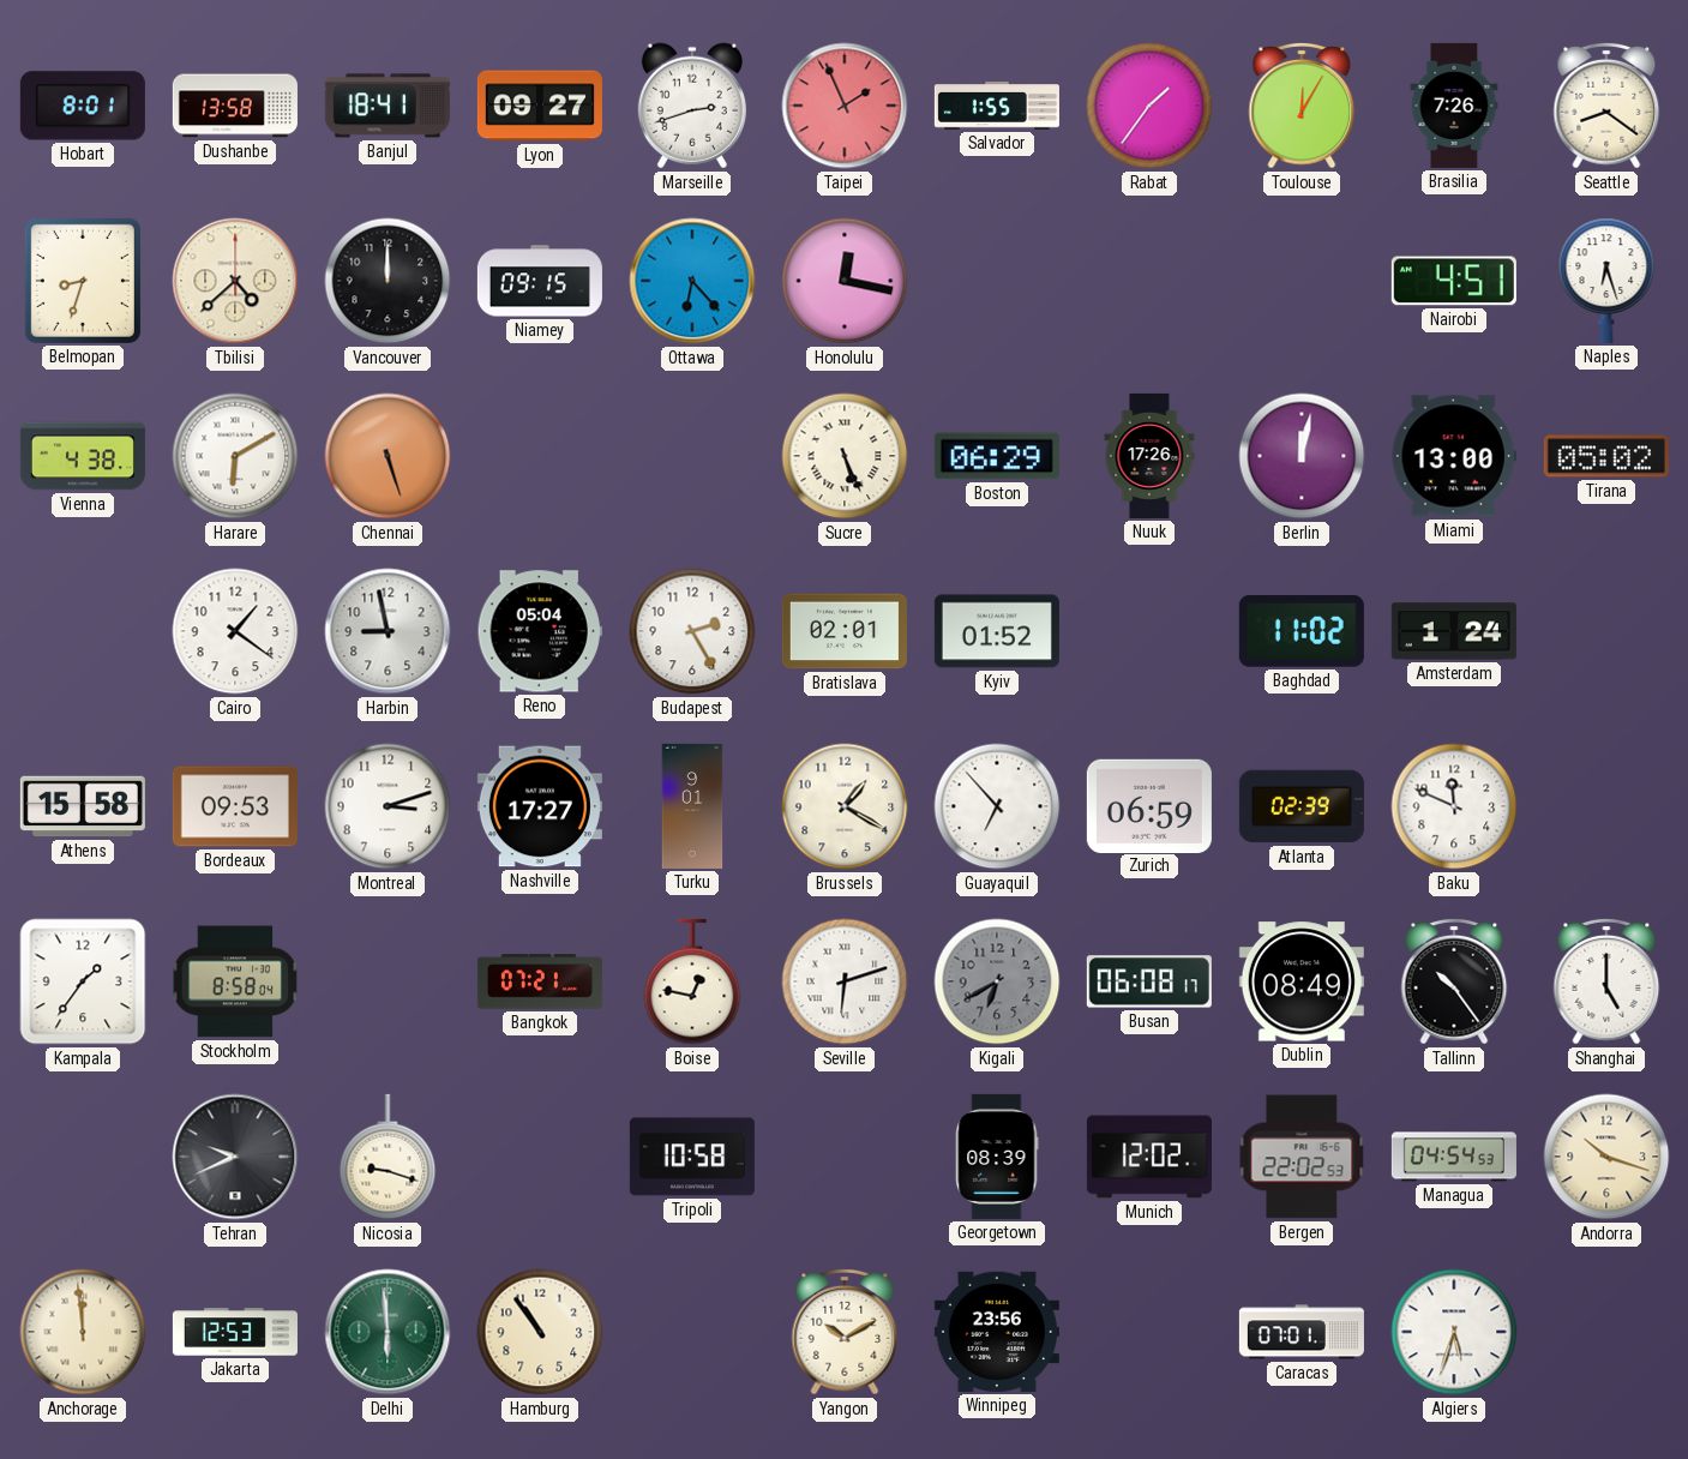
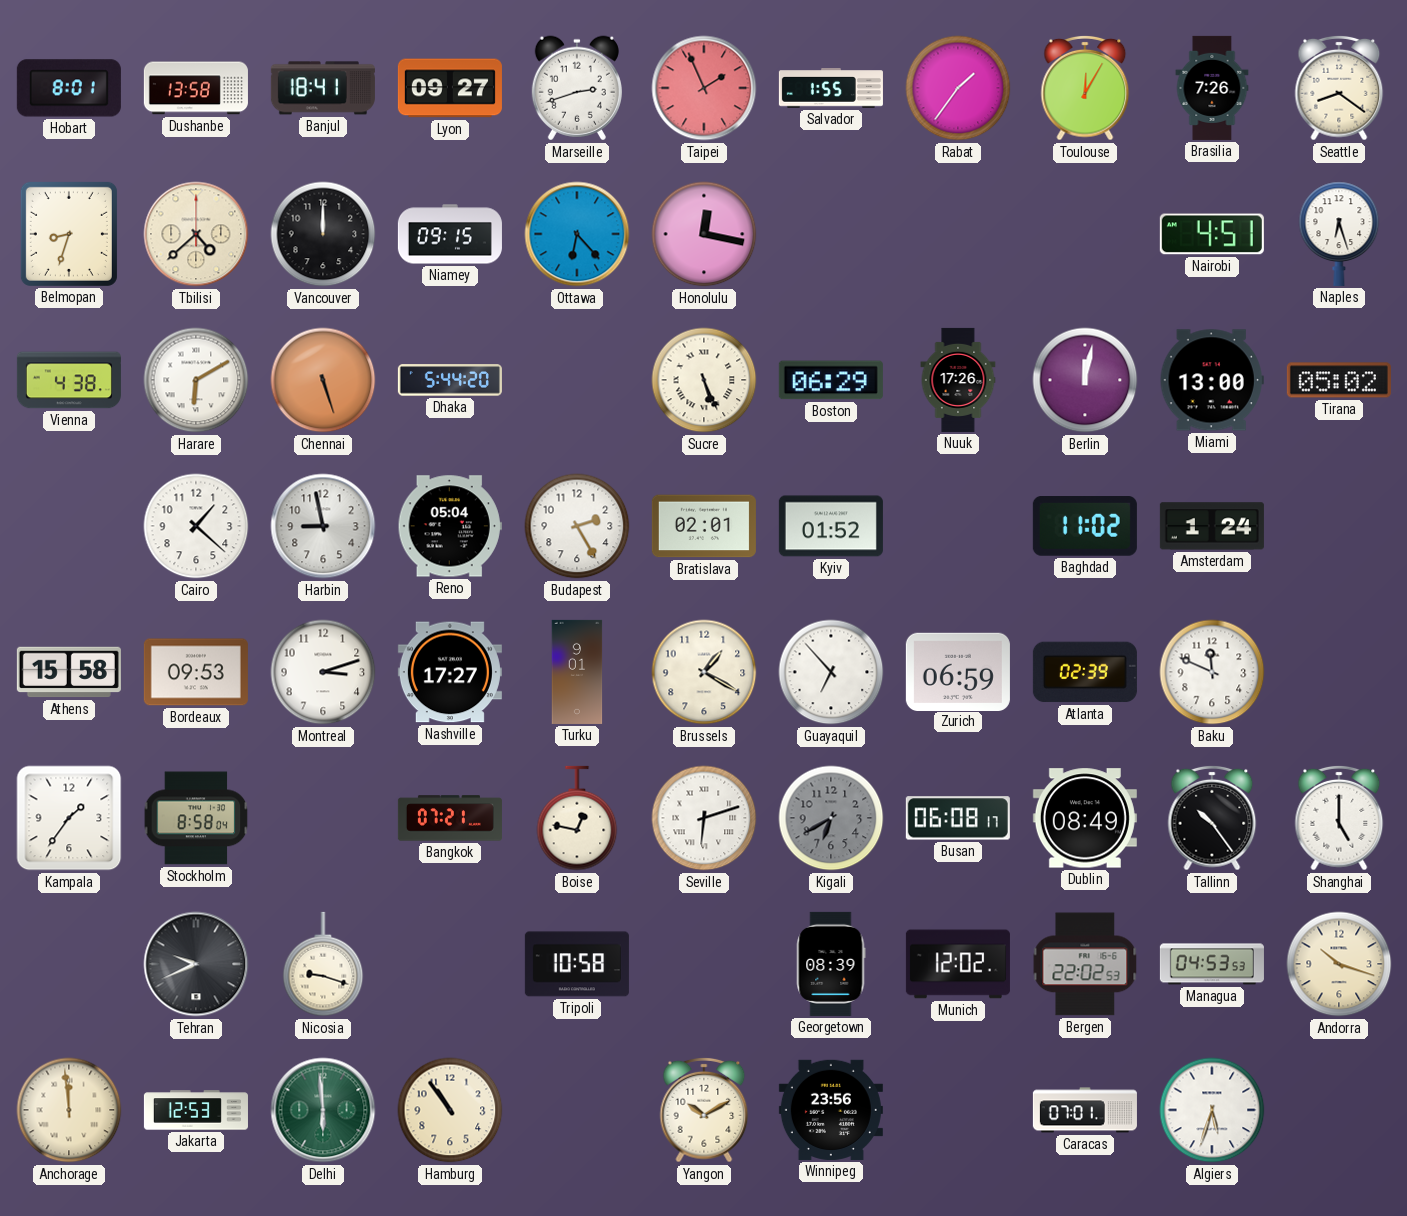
Dhaka: none -> 5:44
Cairo: 1:21 -> 1:22
Managua: 04:54 -> 04:53
